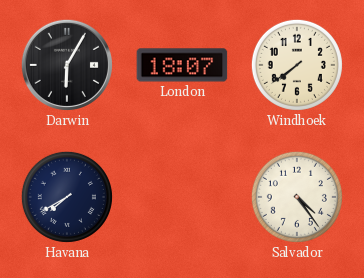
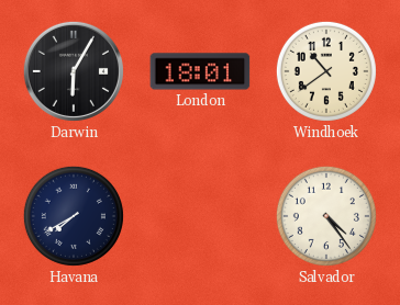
London: 18:07 -> 18:01
Windhoek: 7:39 -> 10:39
